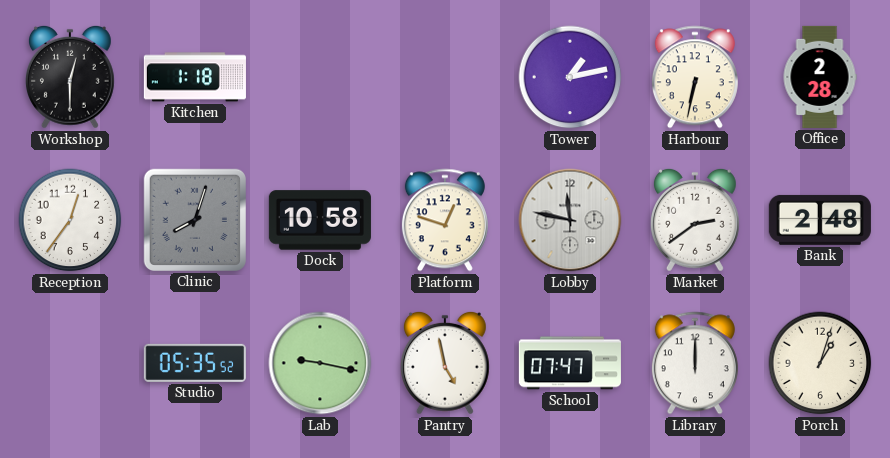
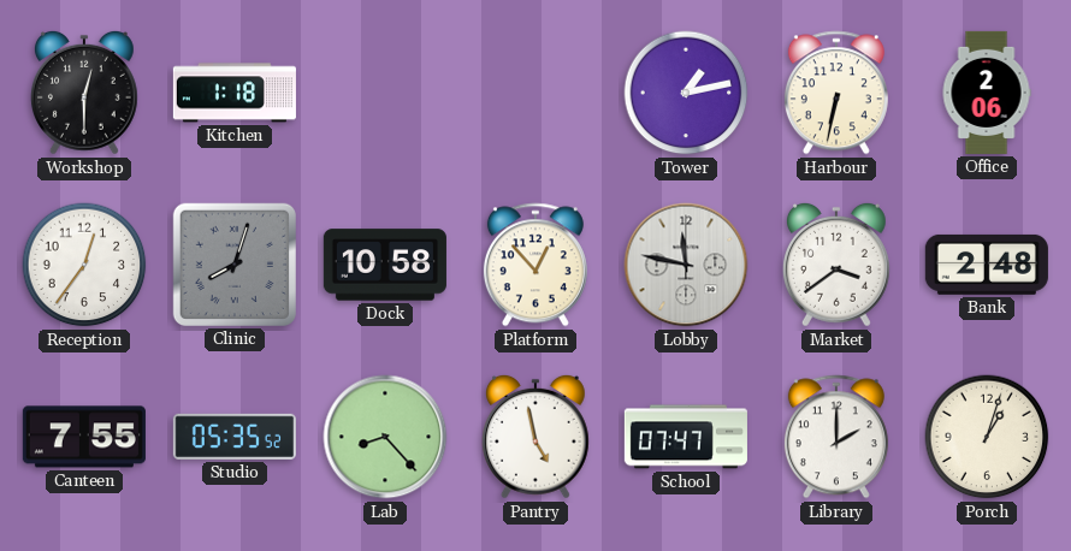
Office: 2:28 -> 2:06
Platform: 12:48 -> 12:53
Market: 2:39 -> 3:39
Canteen: none -> 7:55
Lab: 9:17 -> 8:23
Library: 12:00 -> 2:00
